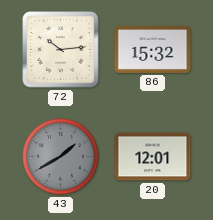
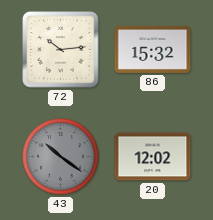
43: 1:40 -> 10:21
20: 12:01 -> 12:02
